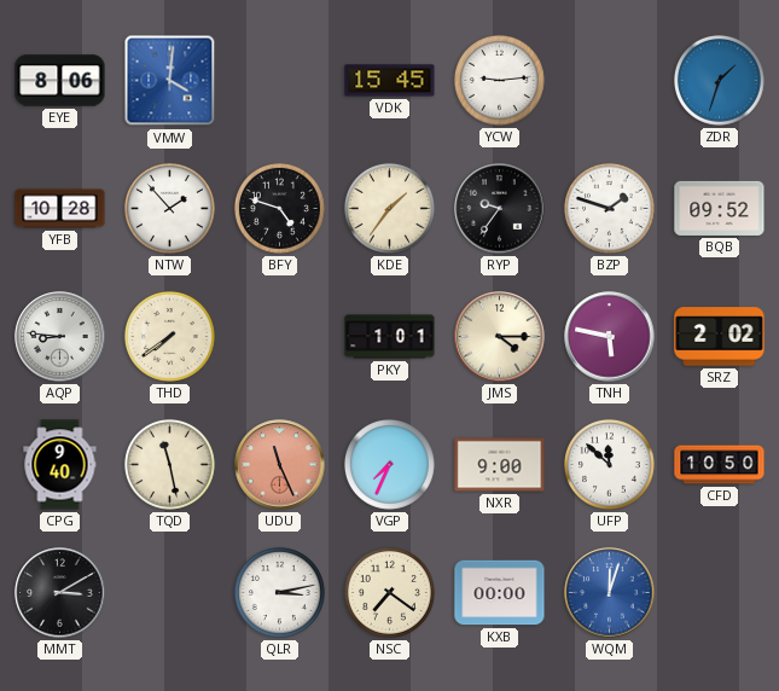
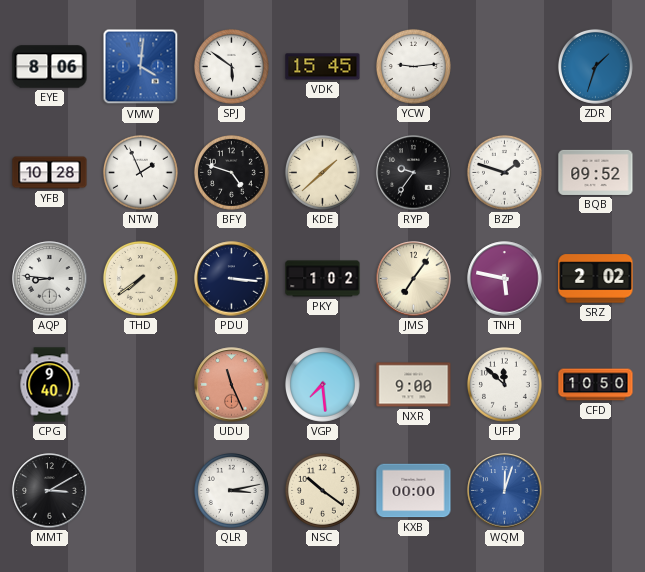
SPJ: none -> 5:51
NTW: 1:53 -> 1:56
KDE: 1:36 -> 1:38
PDU: none -> 3:16
PKY: 1:01 -> 1:02
JMS: 4:15 -> 7:06
TQD: 11:28 -> none
VGP: 7:34 -> 7:29
NSC: 7:21 -> 10:21
